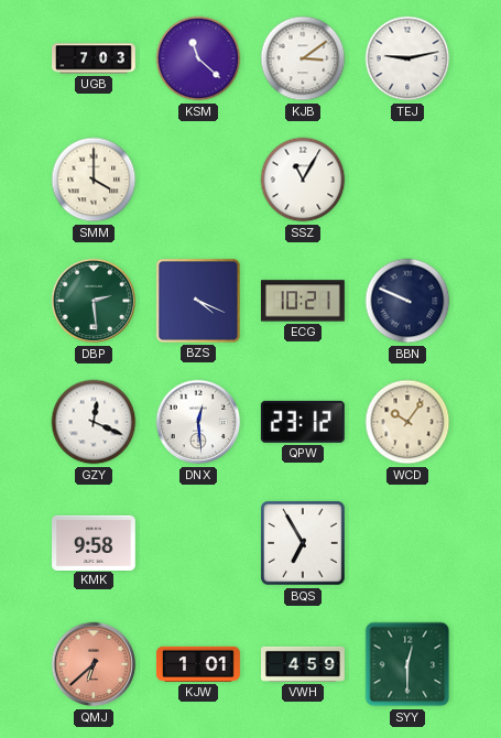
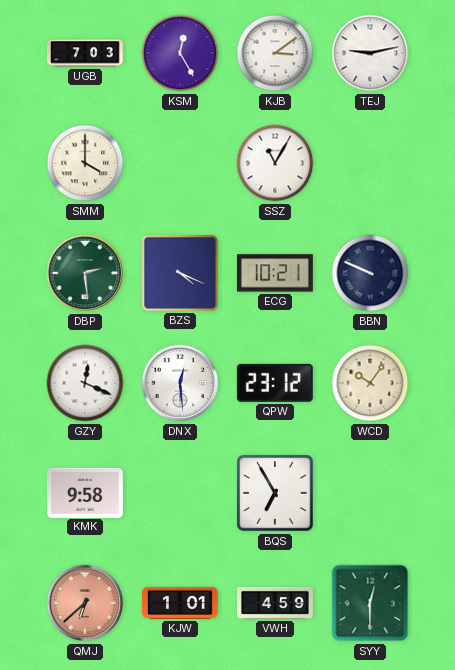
KSM: 11:22 -> 12:25
